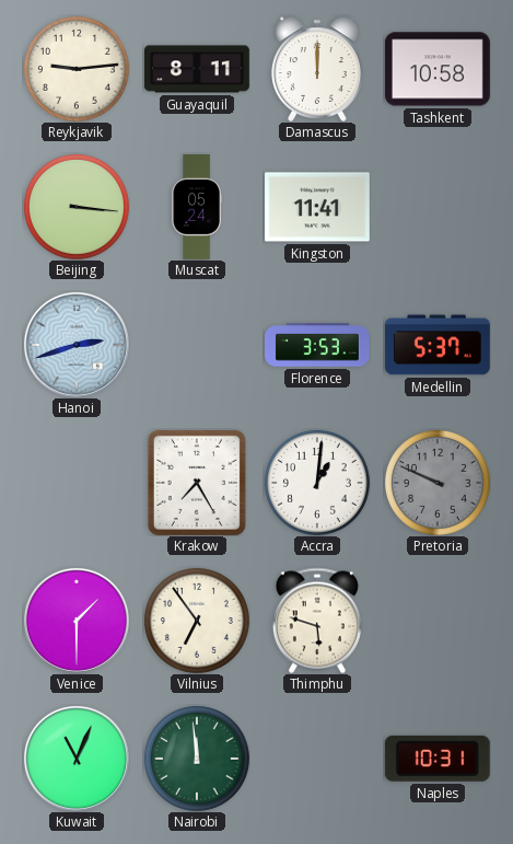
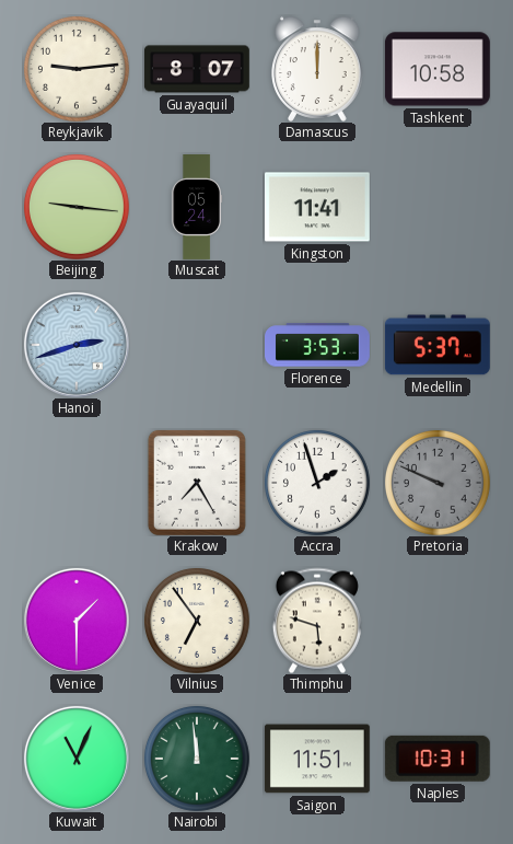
Guayaquil: 8:11 -> 8:07
Beijing: 3:16 -> 9:16
Accra: 1:01 -> 1:57
Saigon: none -> 11:51
